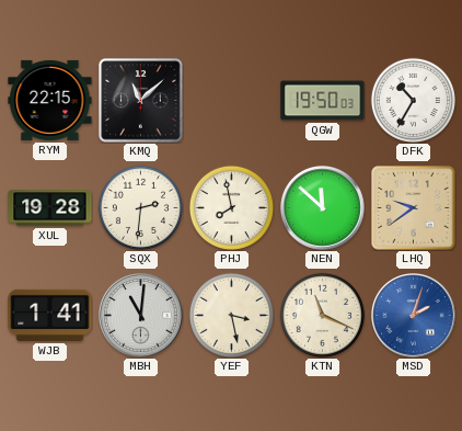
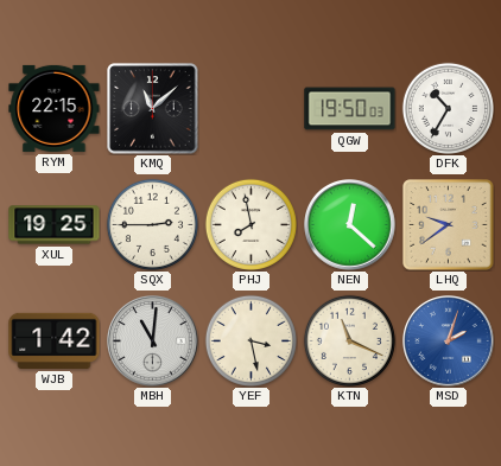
XUL: 19:28 -> 19:25
SQX: 2:31 -> 2:45
NEN: 11:52 -> 12:22
WJB: 1:41 -> 1:42
